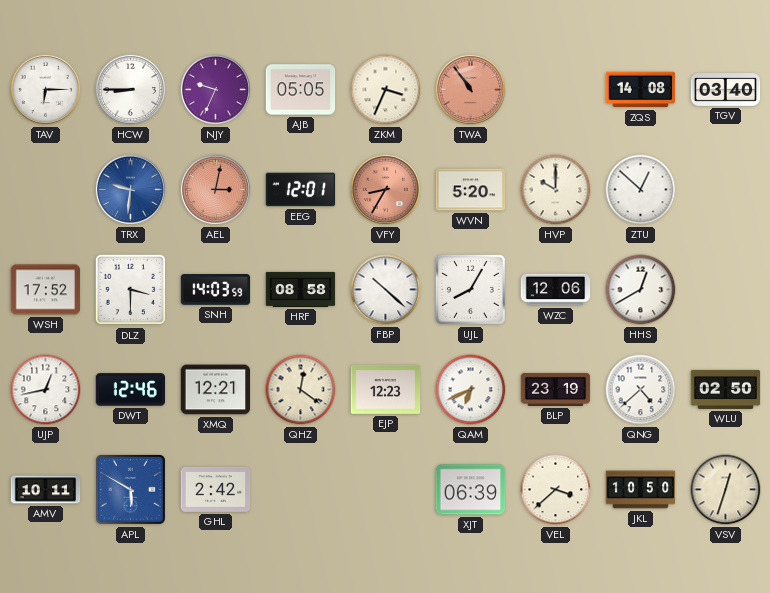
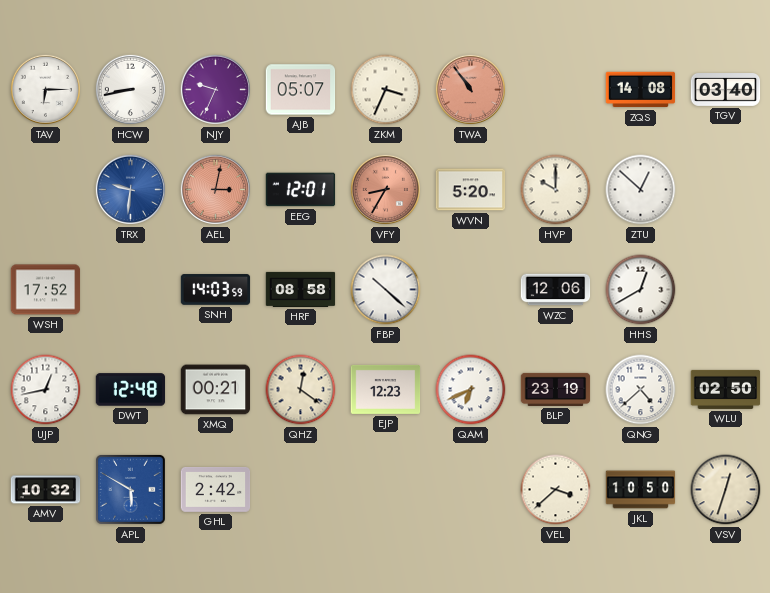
HCW: 8:45 -> 8:43
AJB: 05:05 -> 05:07
DLZ: 3:30 -> none
UJL: 8:05 -> none
DWT: 12:46 -> 12:48
XMQ: 12:21 -> 00:21
AMV: 10:11 -> 10:32
XJT: 06:39 -> none
